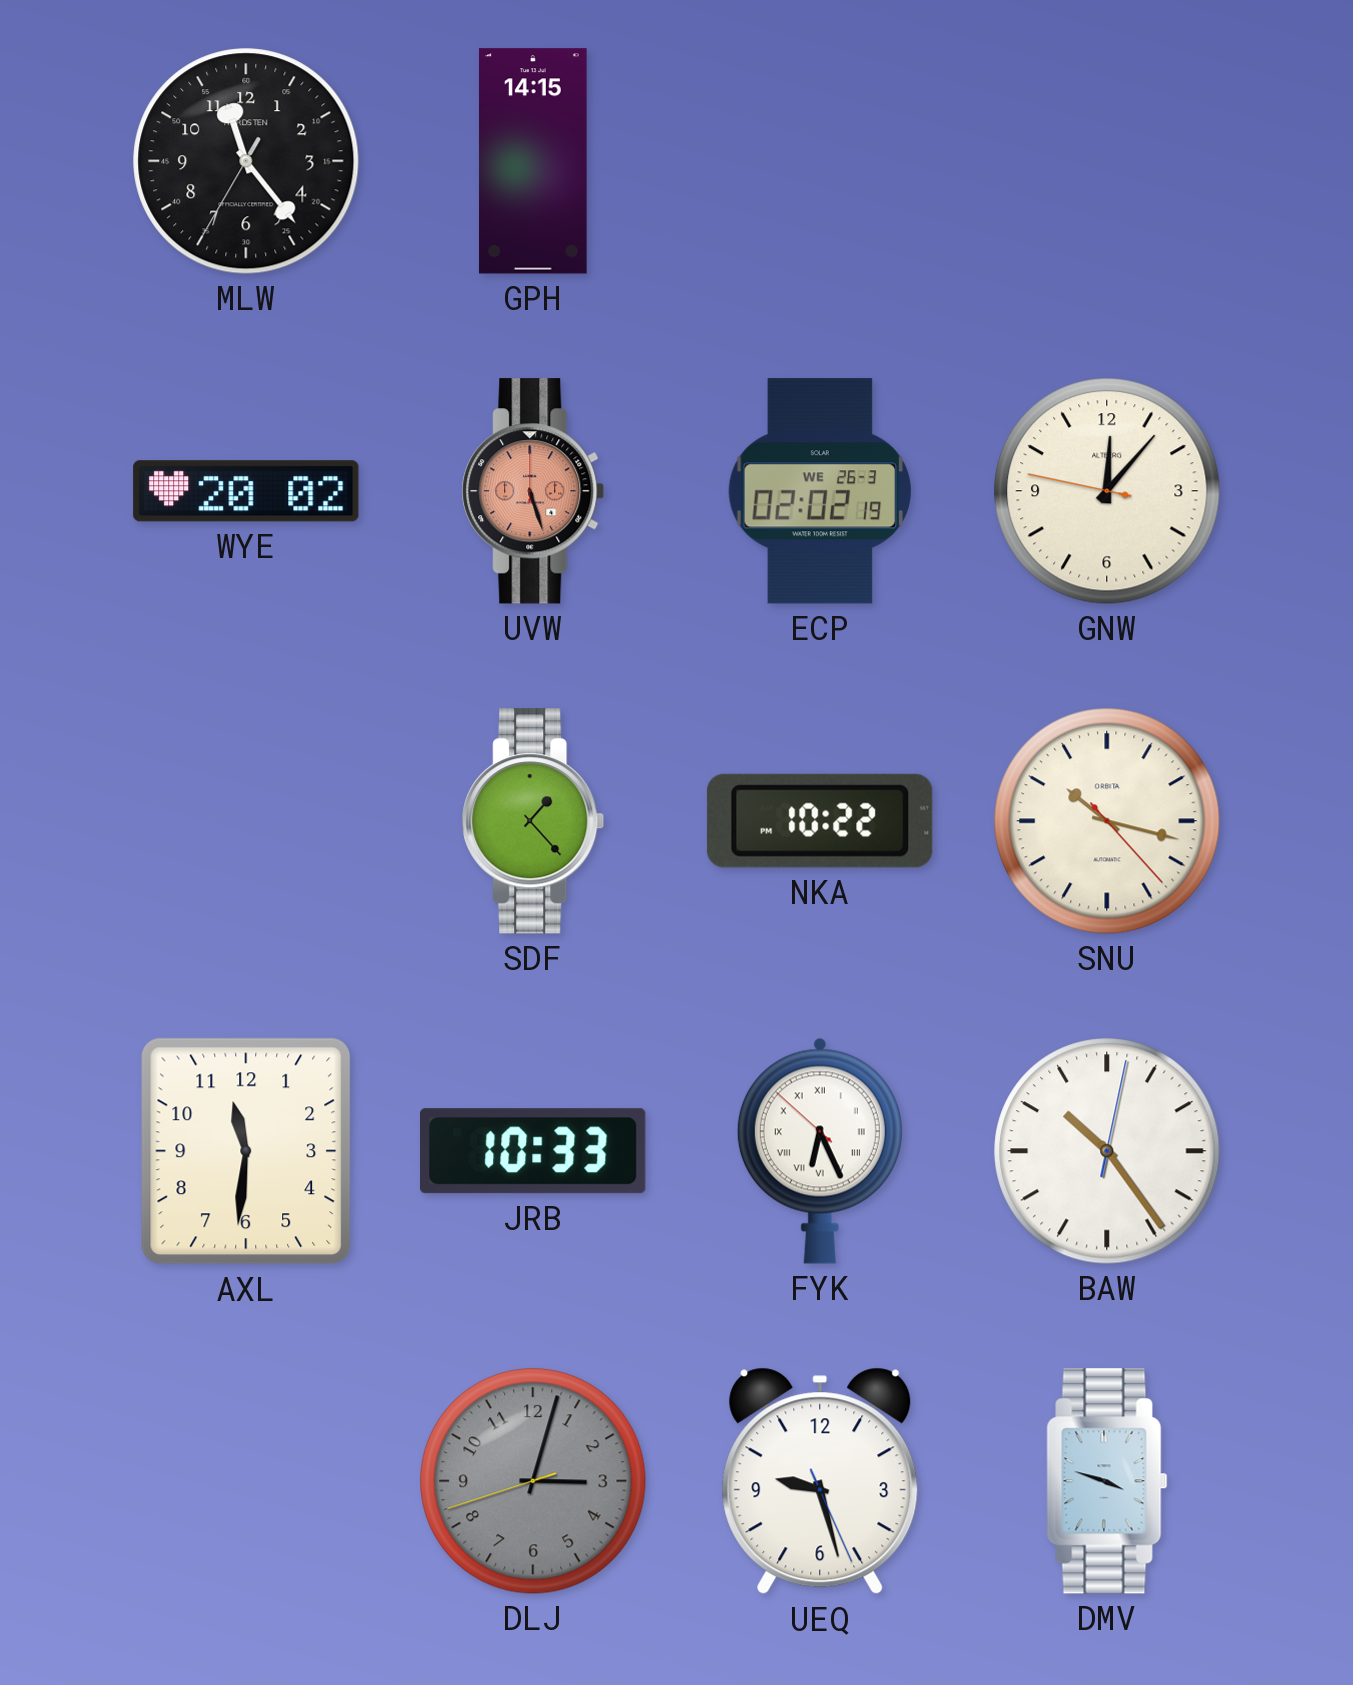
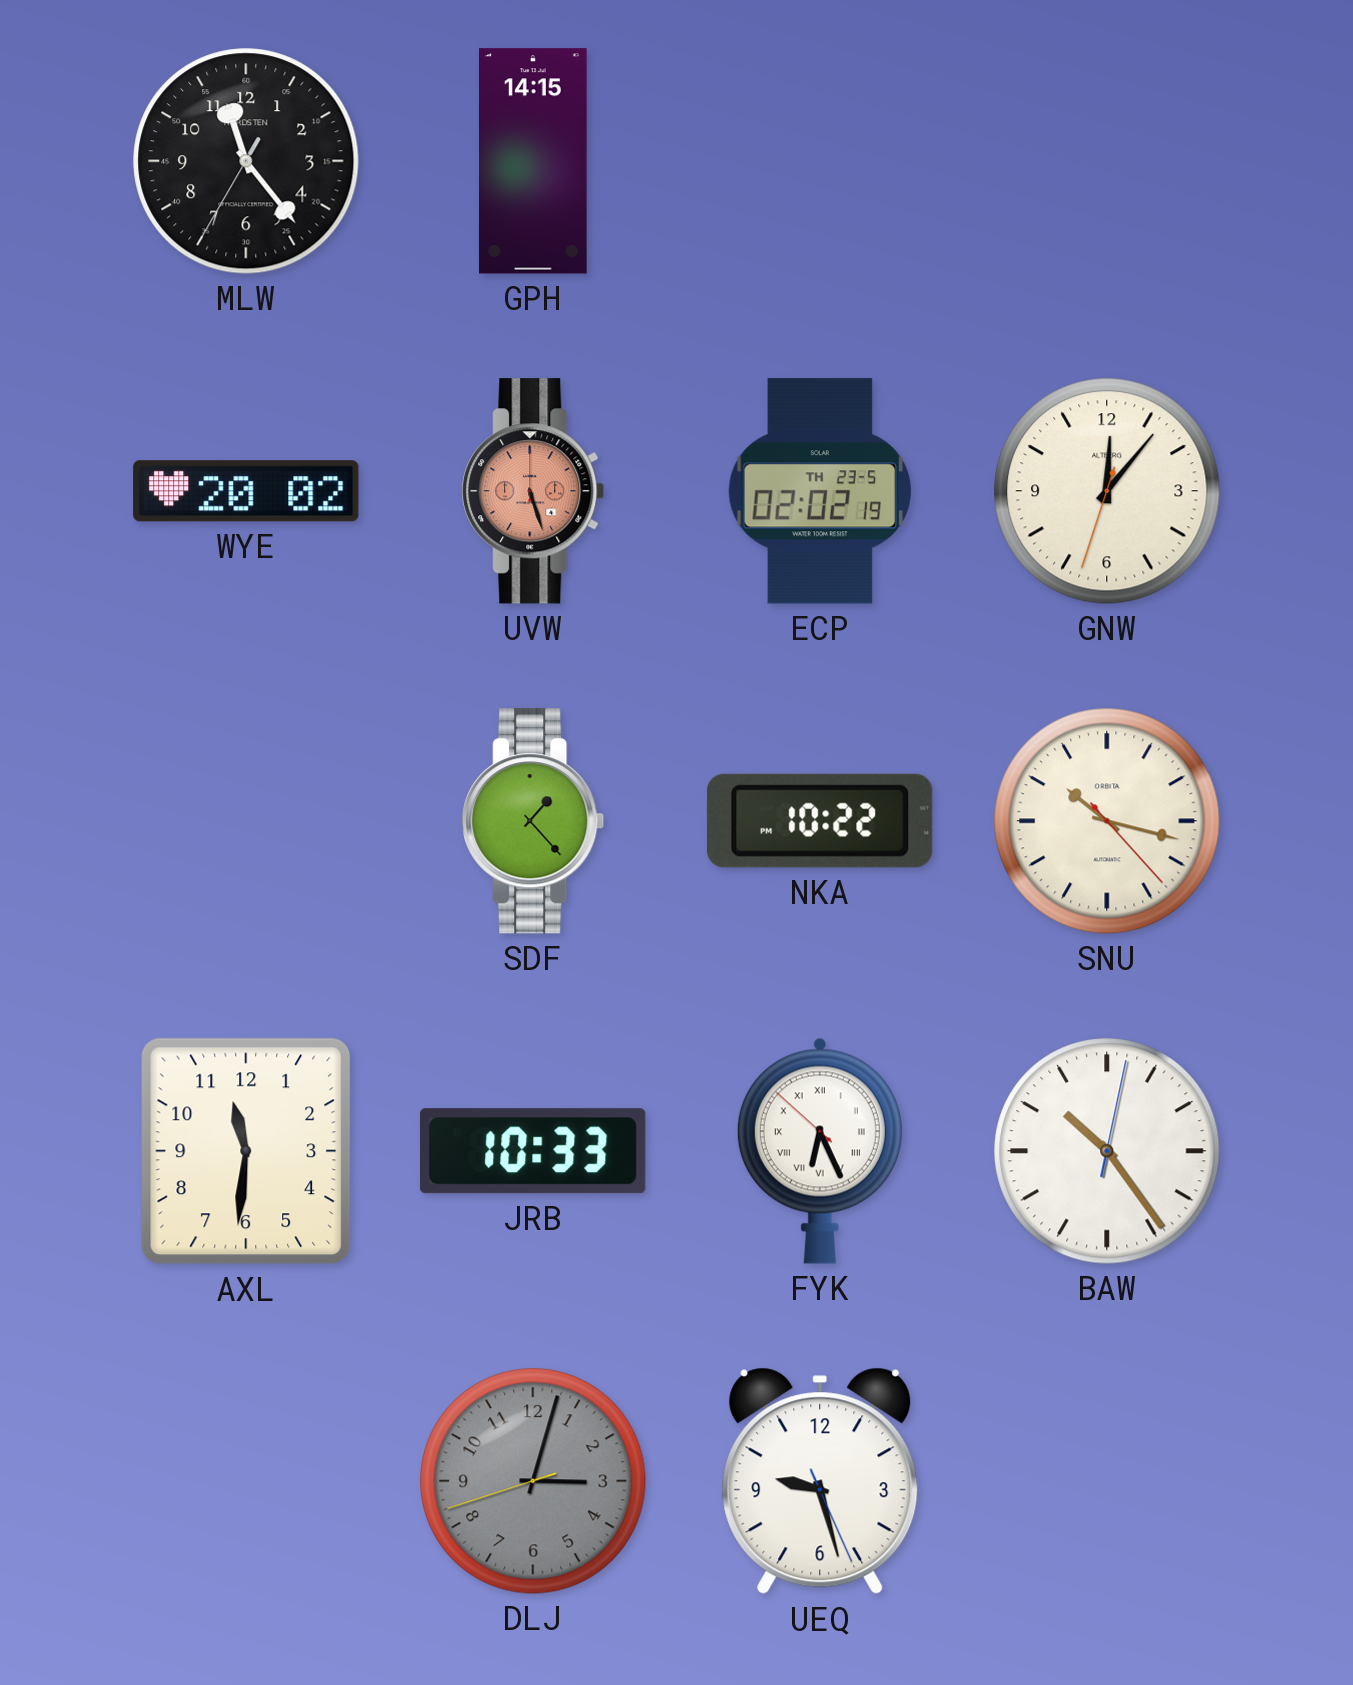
ECP date: WE 26-3 -> TH 23-5
GNW: 12:06:47 -> 12:06:33
DMV: 3:48 -> none
